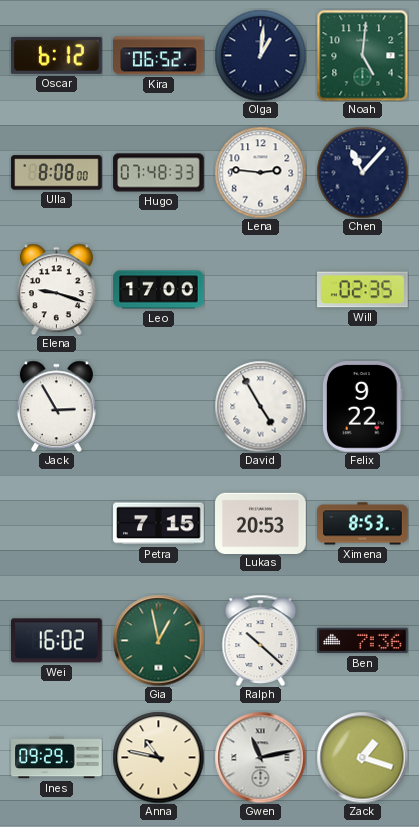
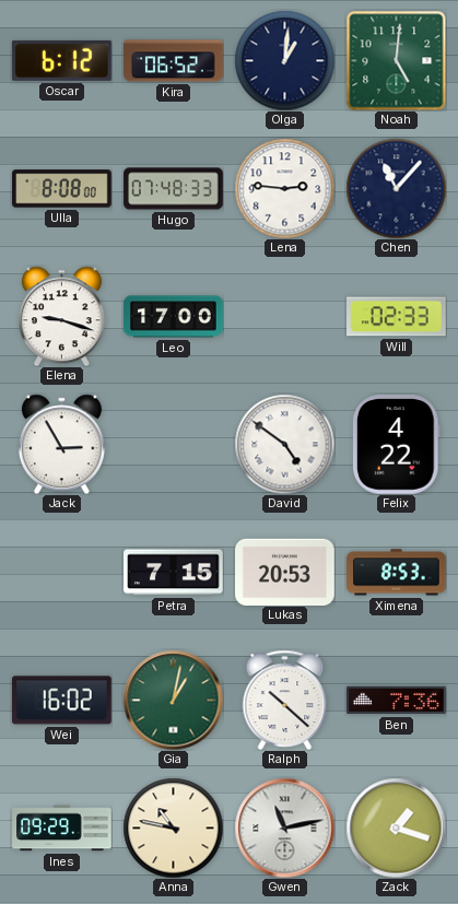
Will: 02:35 -> 02:33
David: 4:55 -> 4:51
Felix: 9:22 -> 4:22
Gia: 12:58 -> 1:02
